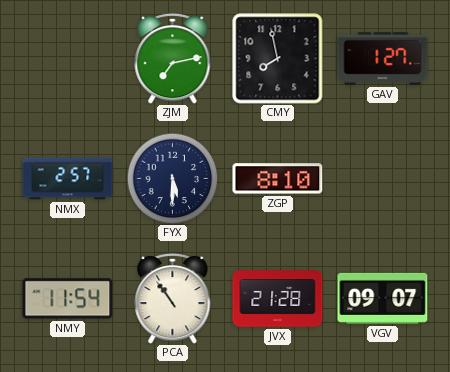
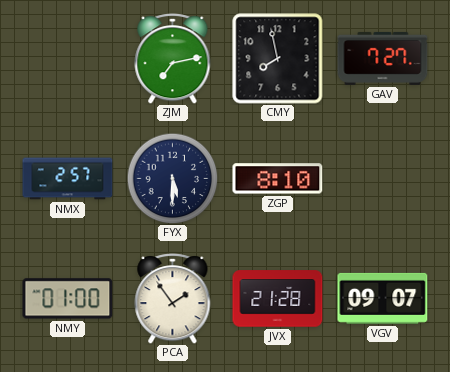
GAV: 1:27 -> 7:27
NMY: 11:54 -> 01:00
PCA: 10:54 -> 1:54
